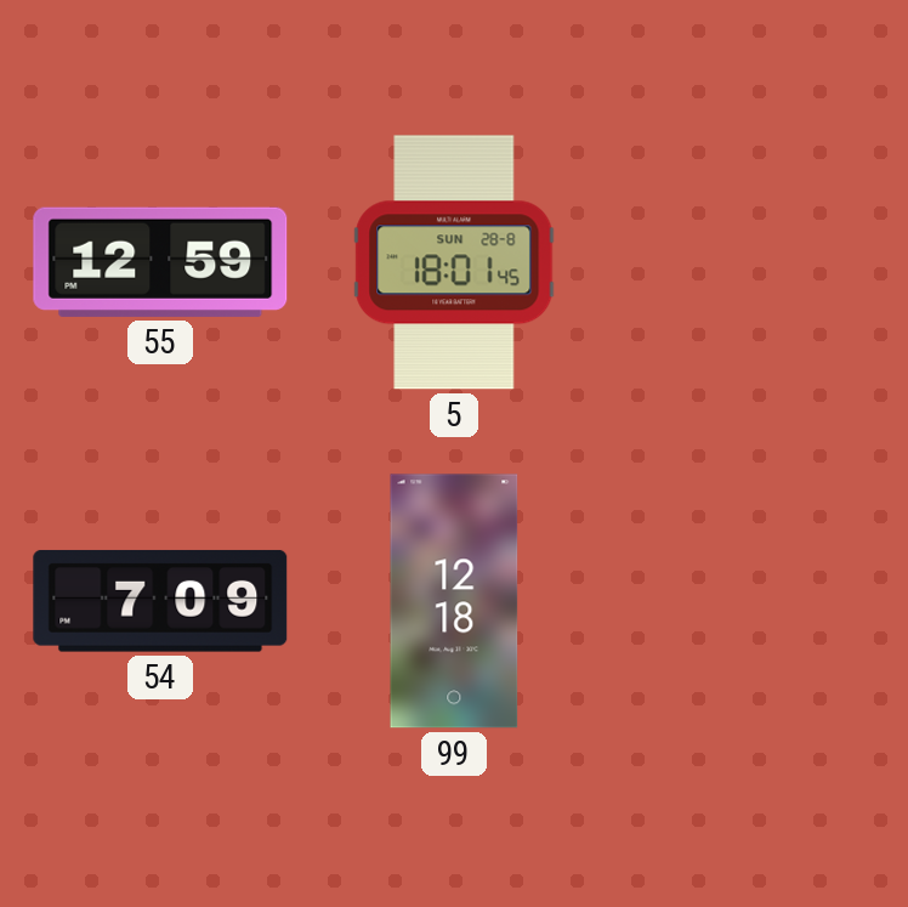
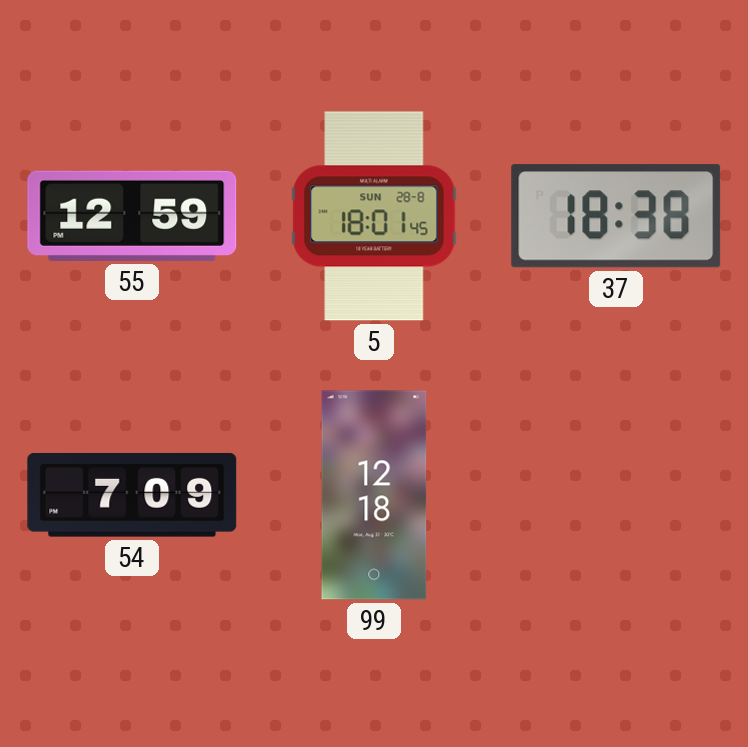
37: none -> 18:38
